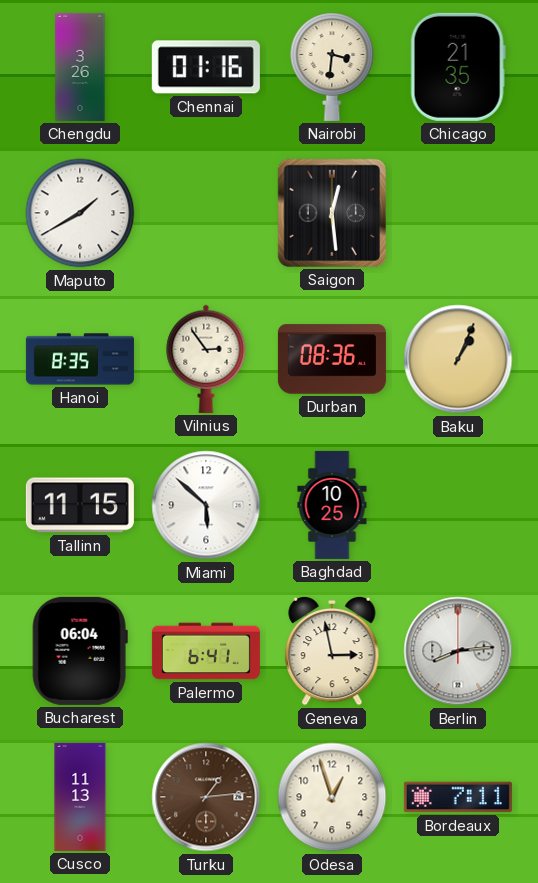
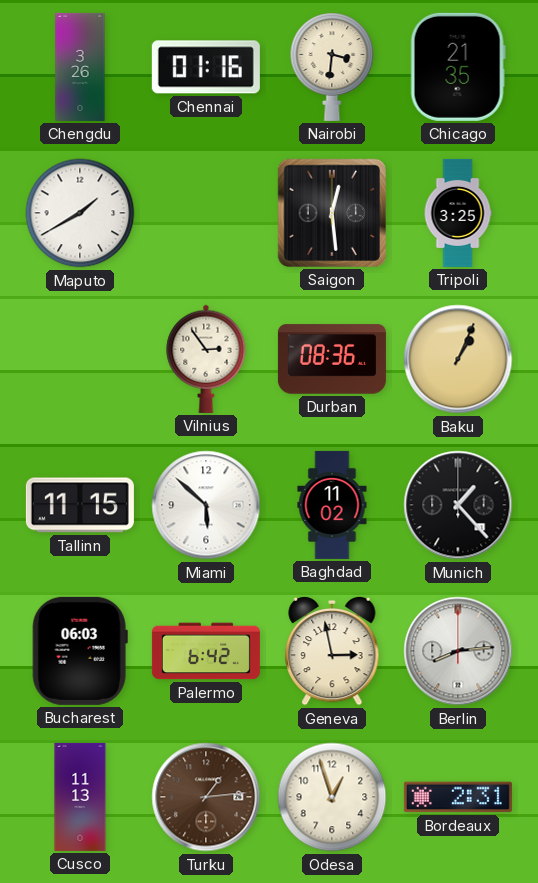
Tripoli: none -> 3:25
Hanoi: 8:35 -> none
Baghdad: 10:25 -> 11:02
Munich: none -> 1:23
Bucharest: 06:04 -> 06:03
Palermo: 6:41 -> 6:42
Bordeaux: 7:11 -> 2:31
